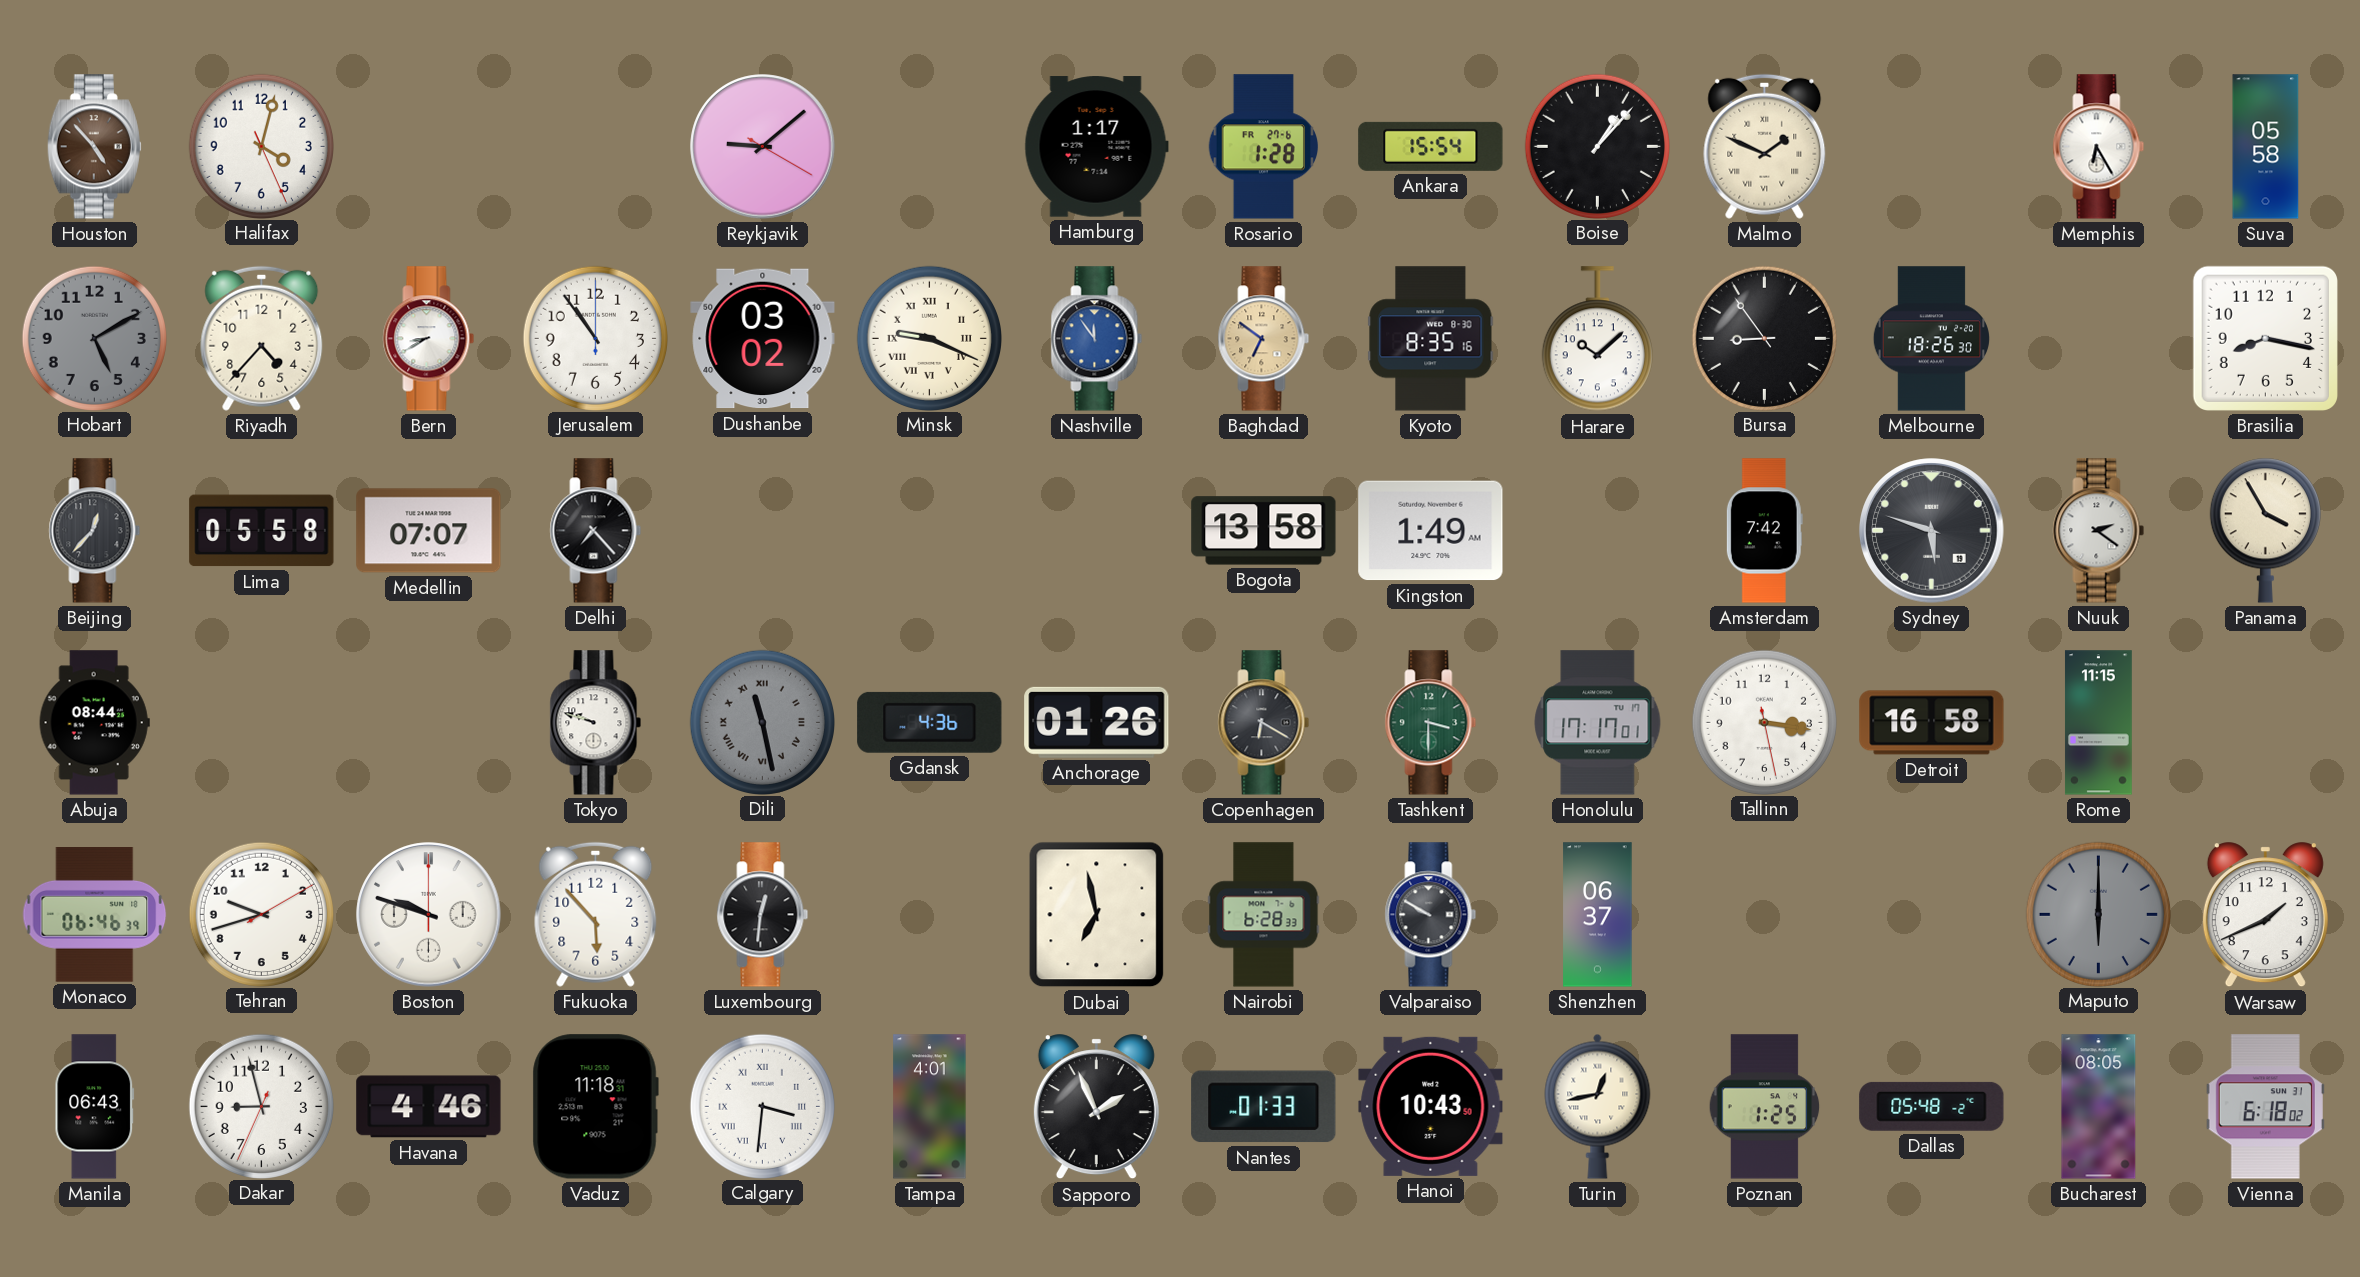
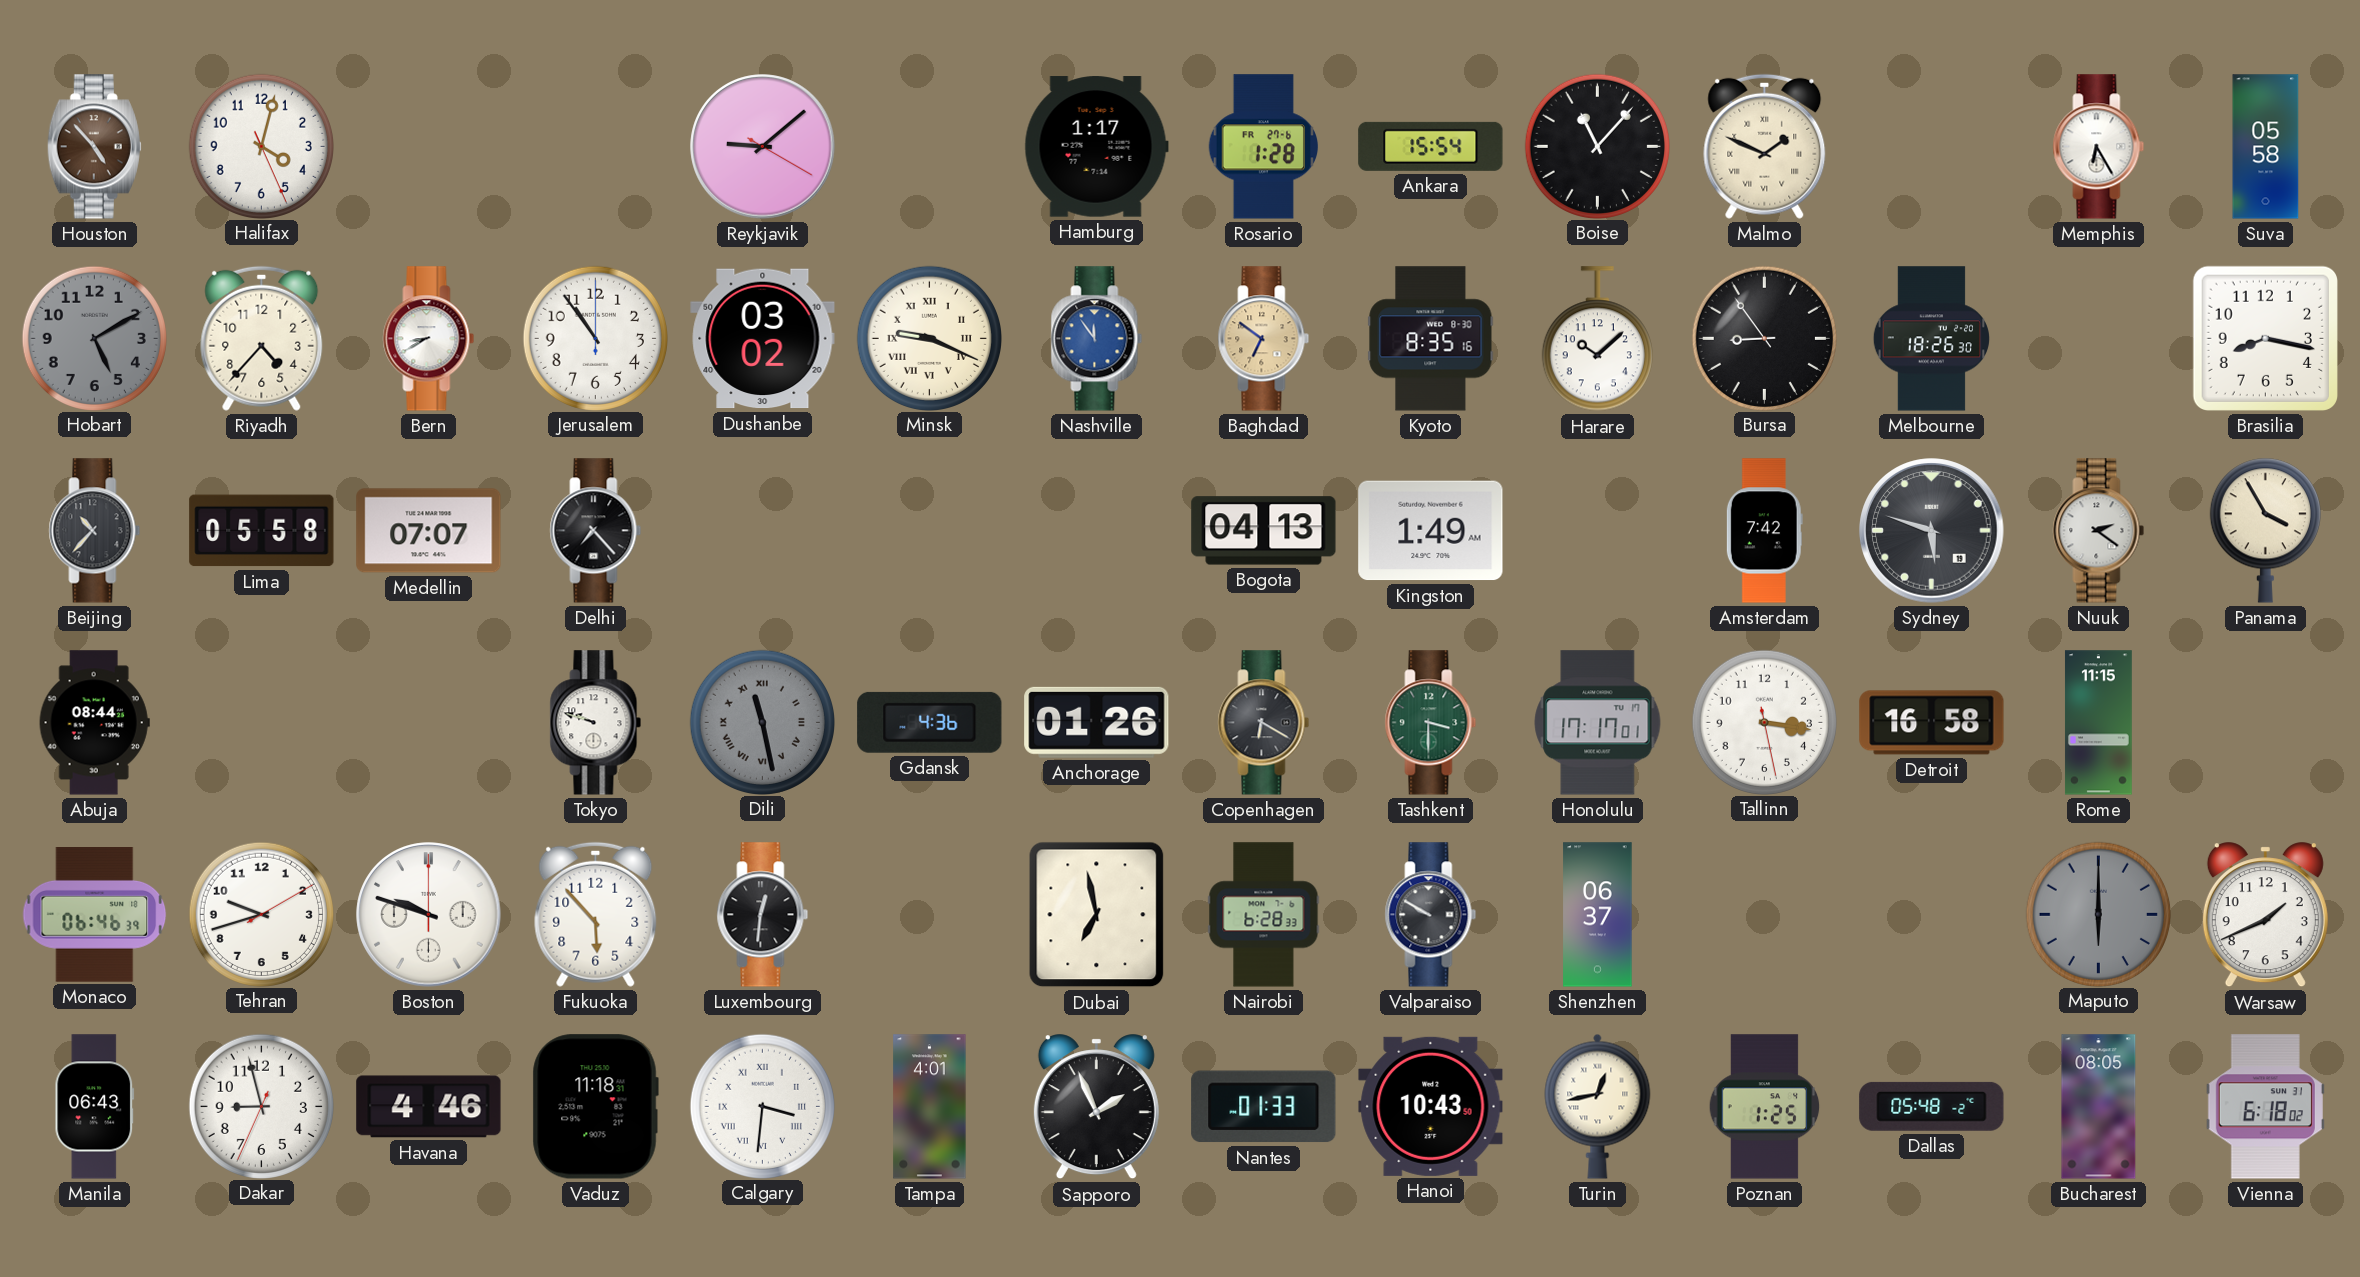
Boise: 1:07 -> 11:07
Beijing: 12:37 -> 10:37
Bogota: 13:58 -> 04:13
